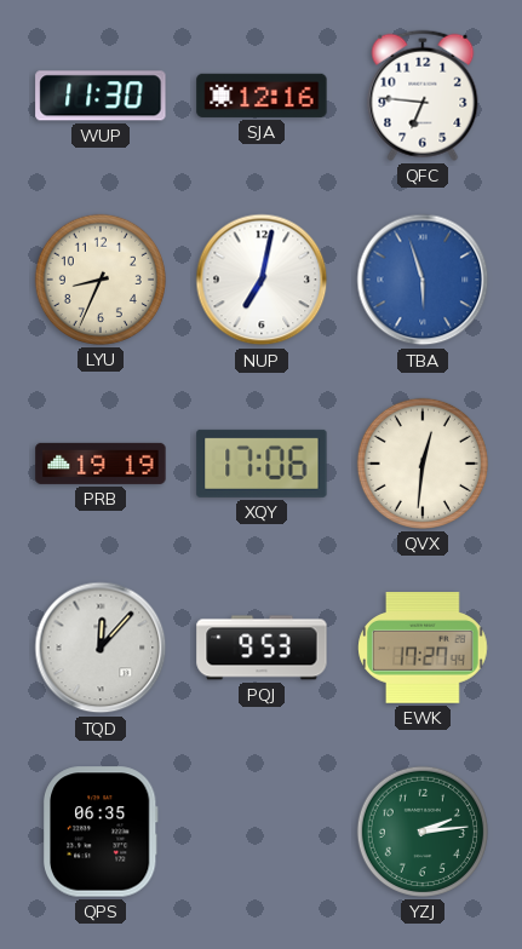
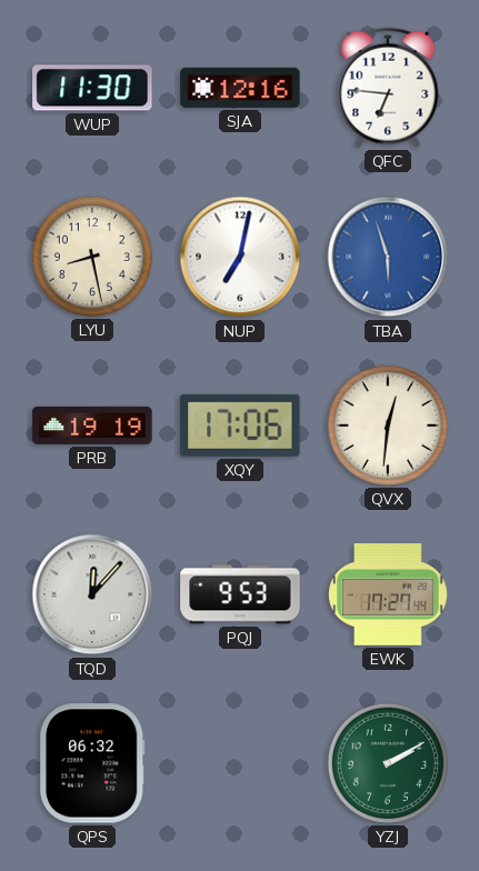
LYU: 8:34 -> 8:28
QPS: 06:35 -> 06:32
YZJ: 2:14 -> 2:10
